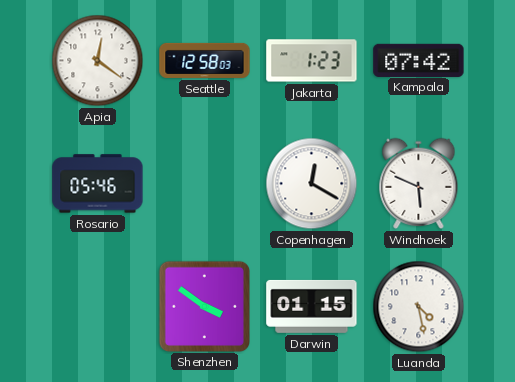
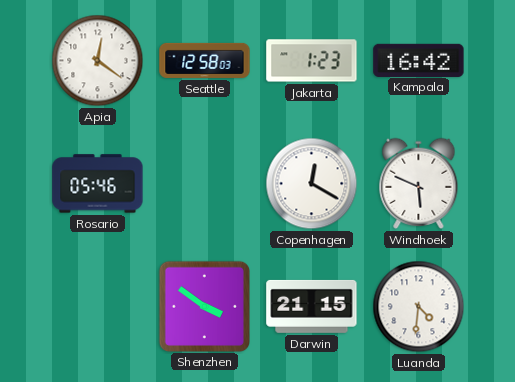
Kampala: 07:42 -> 16:42
Darwin: 01:15 -> 21:15
Luanda: 4:28 -> 4:31
